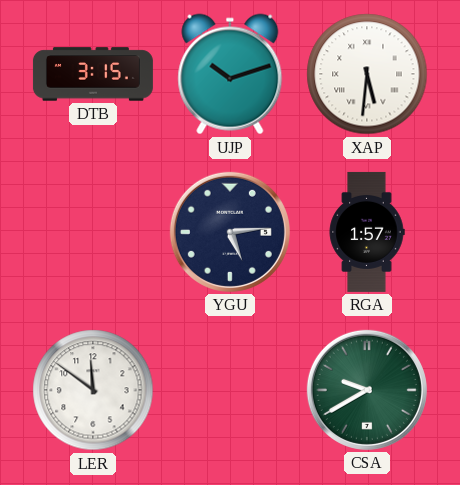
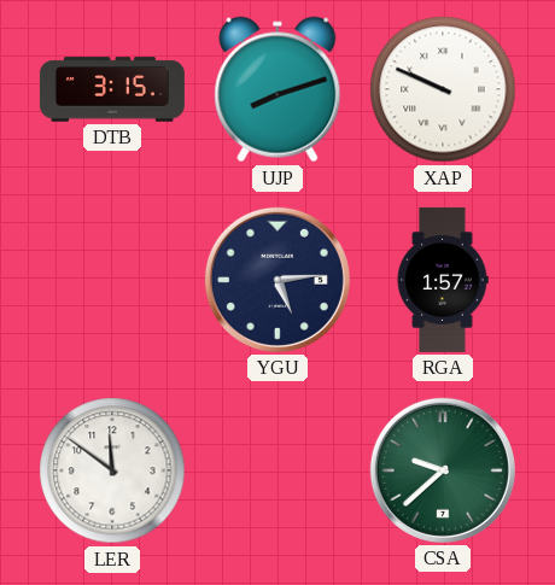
UJP: 10:12 -> 8:12
XAP: 5:31 -> 9:49
CSA: 9:40 -> 9:38
